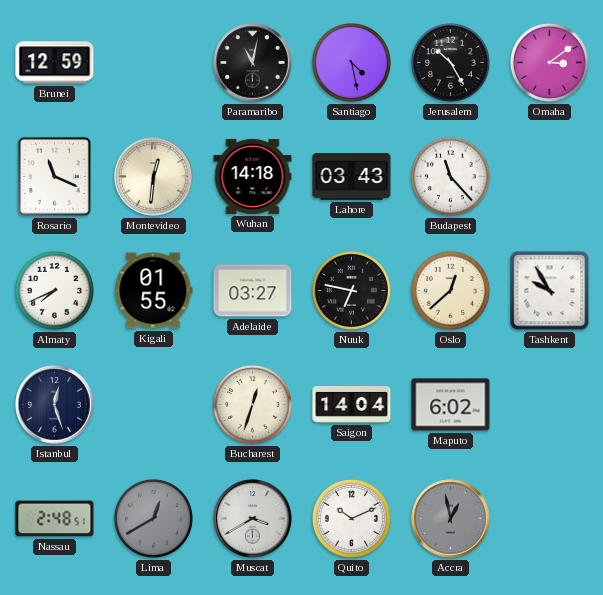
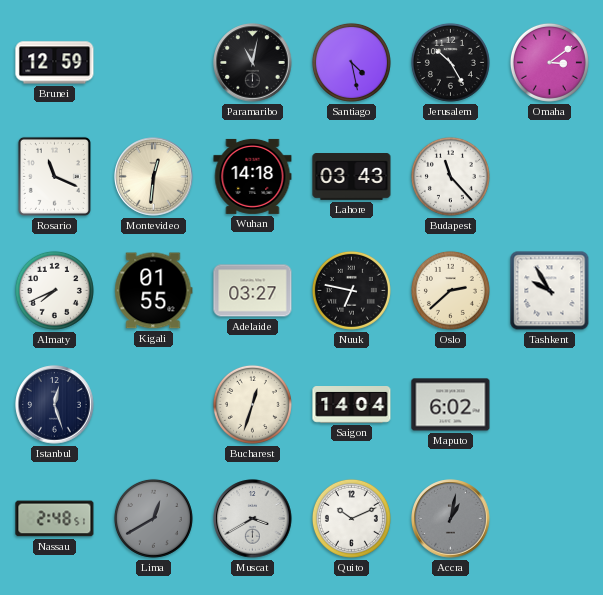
Oslo: 12:38 -> 2:38
Accra: 12:58 -> 1:02
